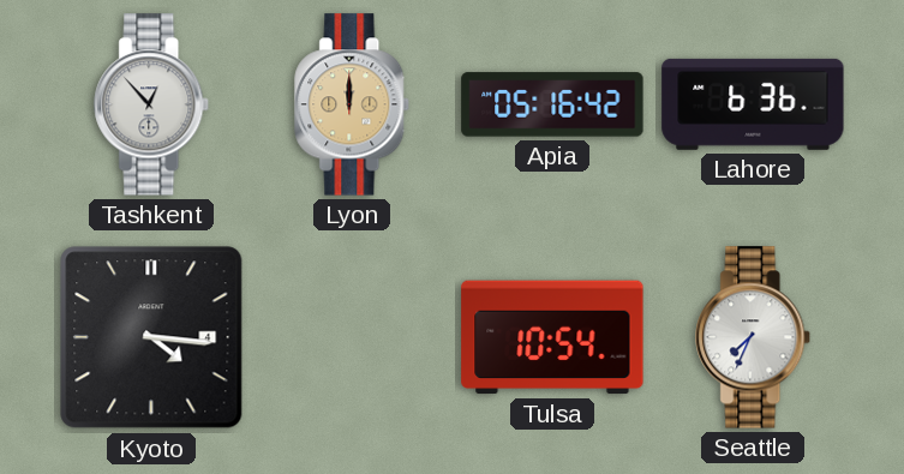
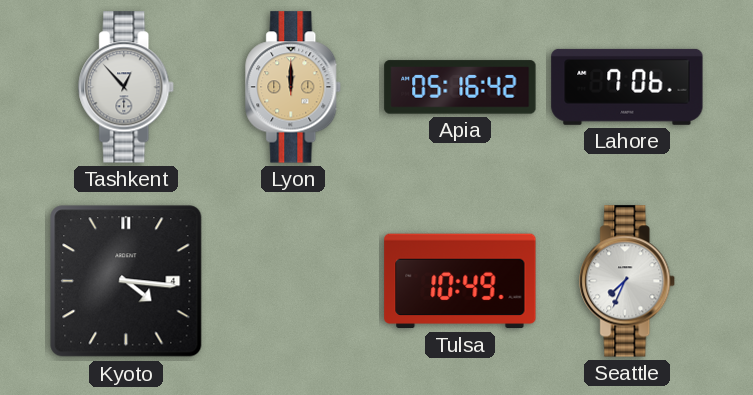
Lahore: 6:36 -> 7:06
Tulsa: 10:54 -> 10:49
